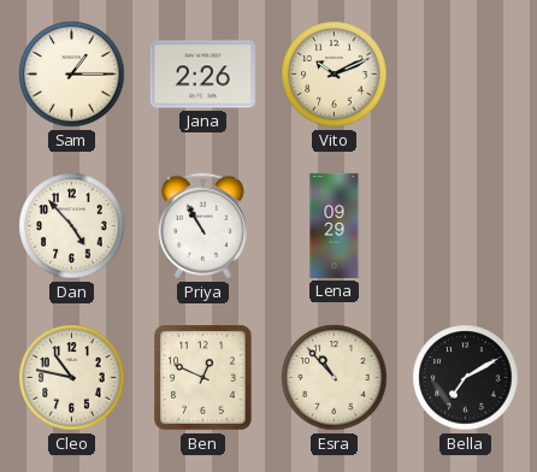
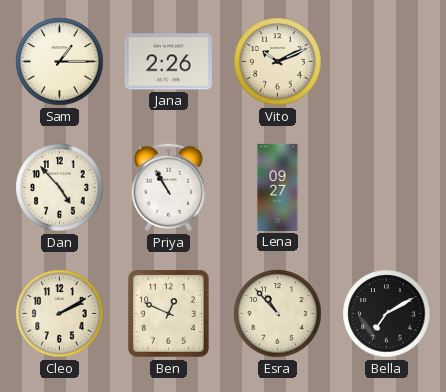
Lena: 09:29 -> 09:27
Cleo: 10:47 -> 2:10
